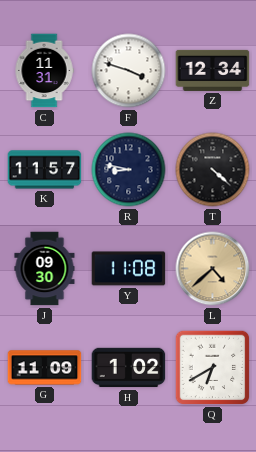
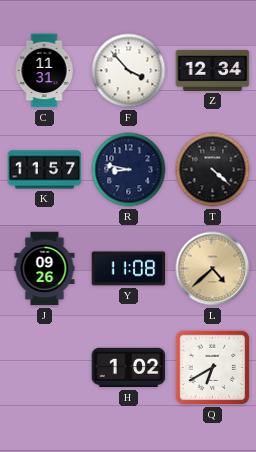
F: 3:48 -> 3:53
J: 09:30 -> 09:26
G: 11:09 -> none
